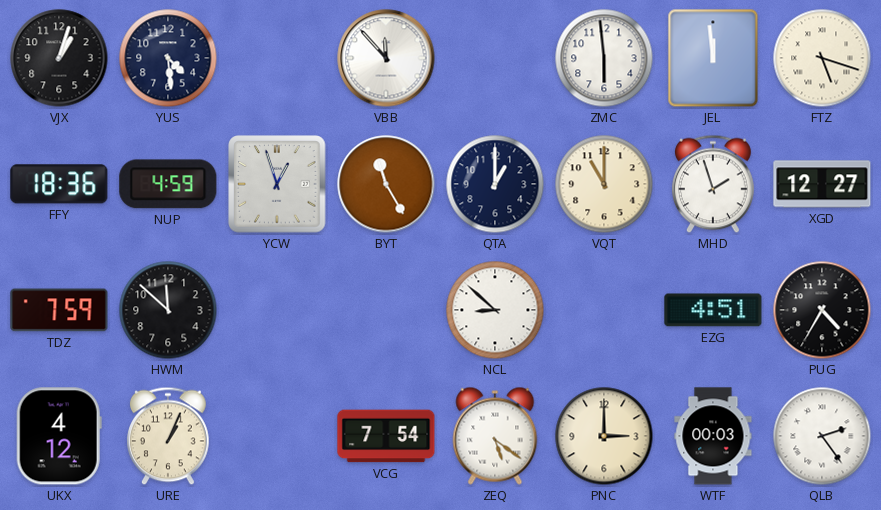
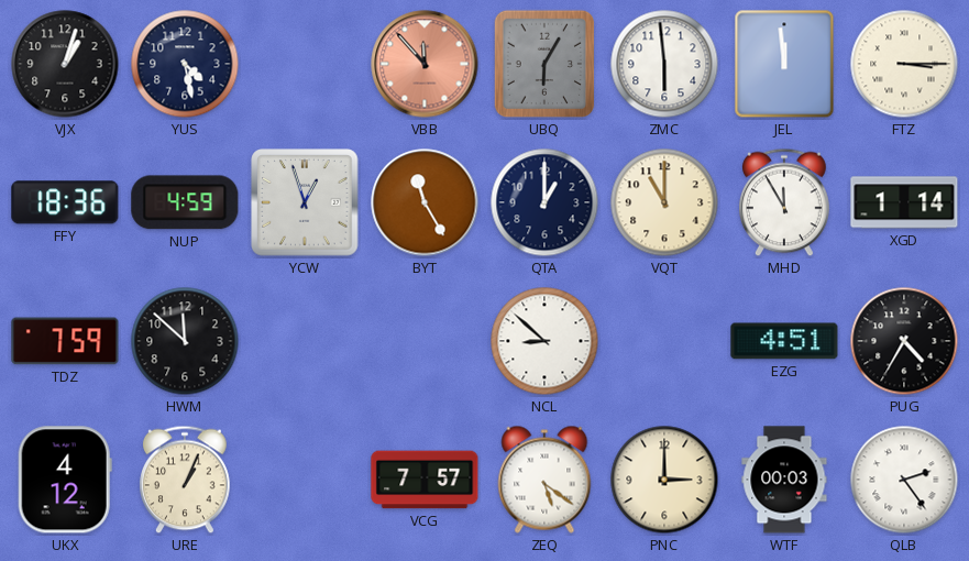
YUS: 4:29 -> 4:28
VBB dial: white -> salmon
UBQ: none -> 6:05
FTZ: 5:18 -> 3:15
MHD: 1:57 -> 11:55
XGD: 12:27 -> 1:14
VCG: 7:54 -> 7:57
